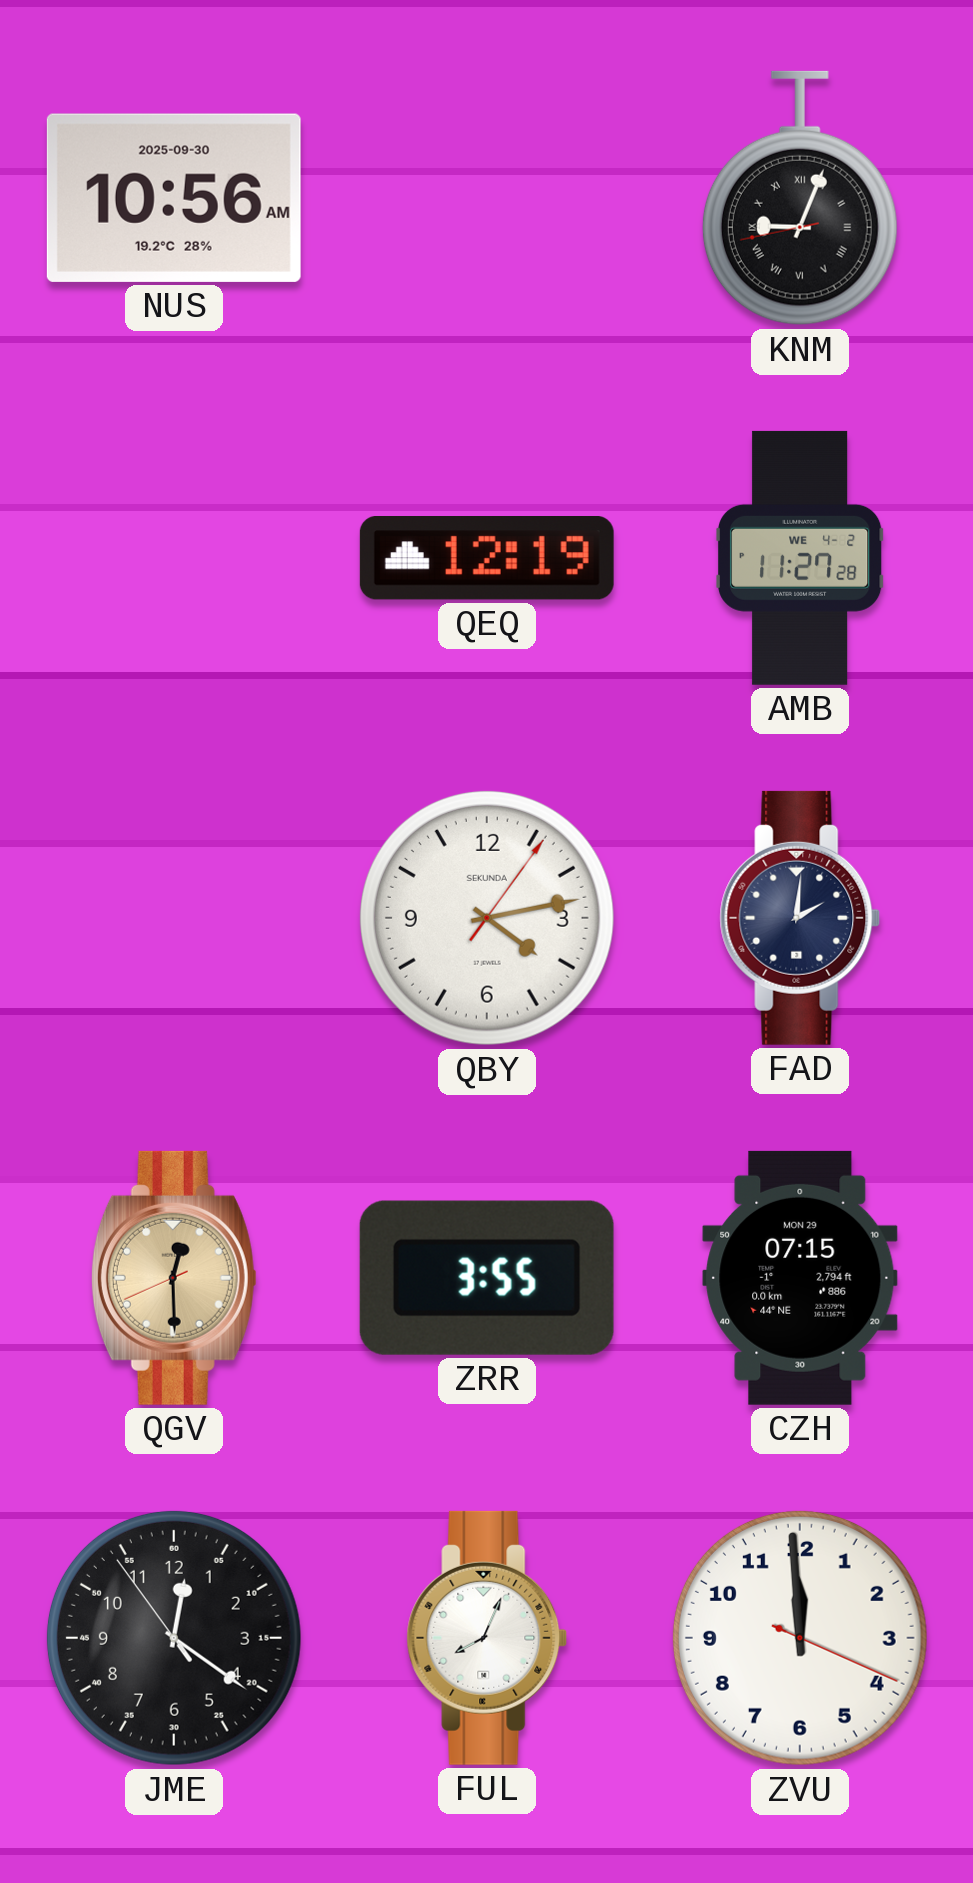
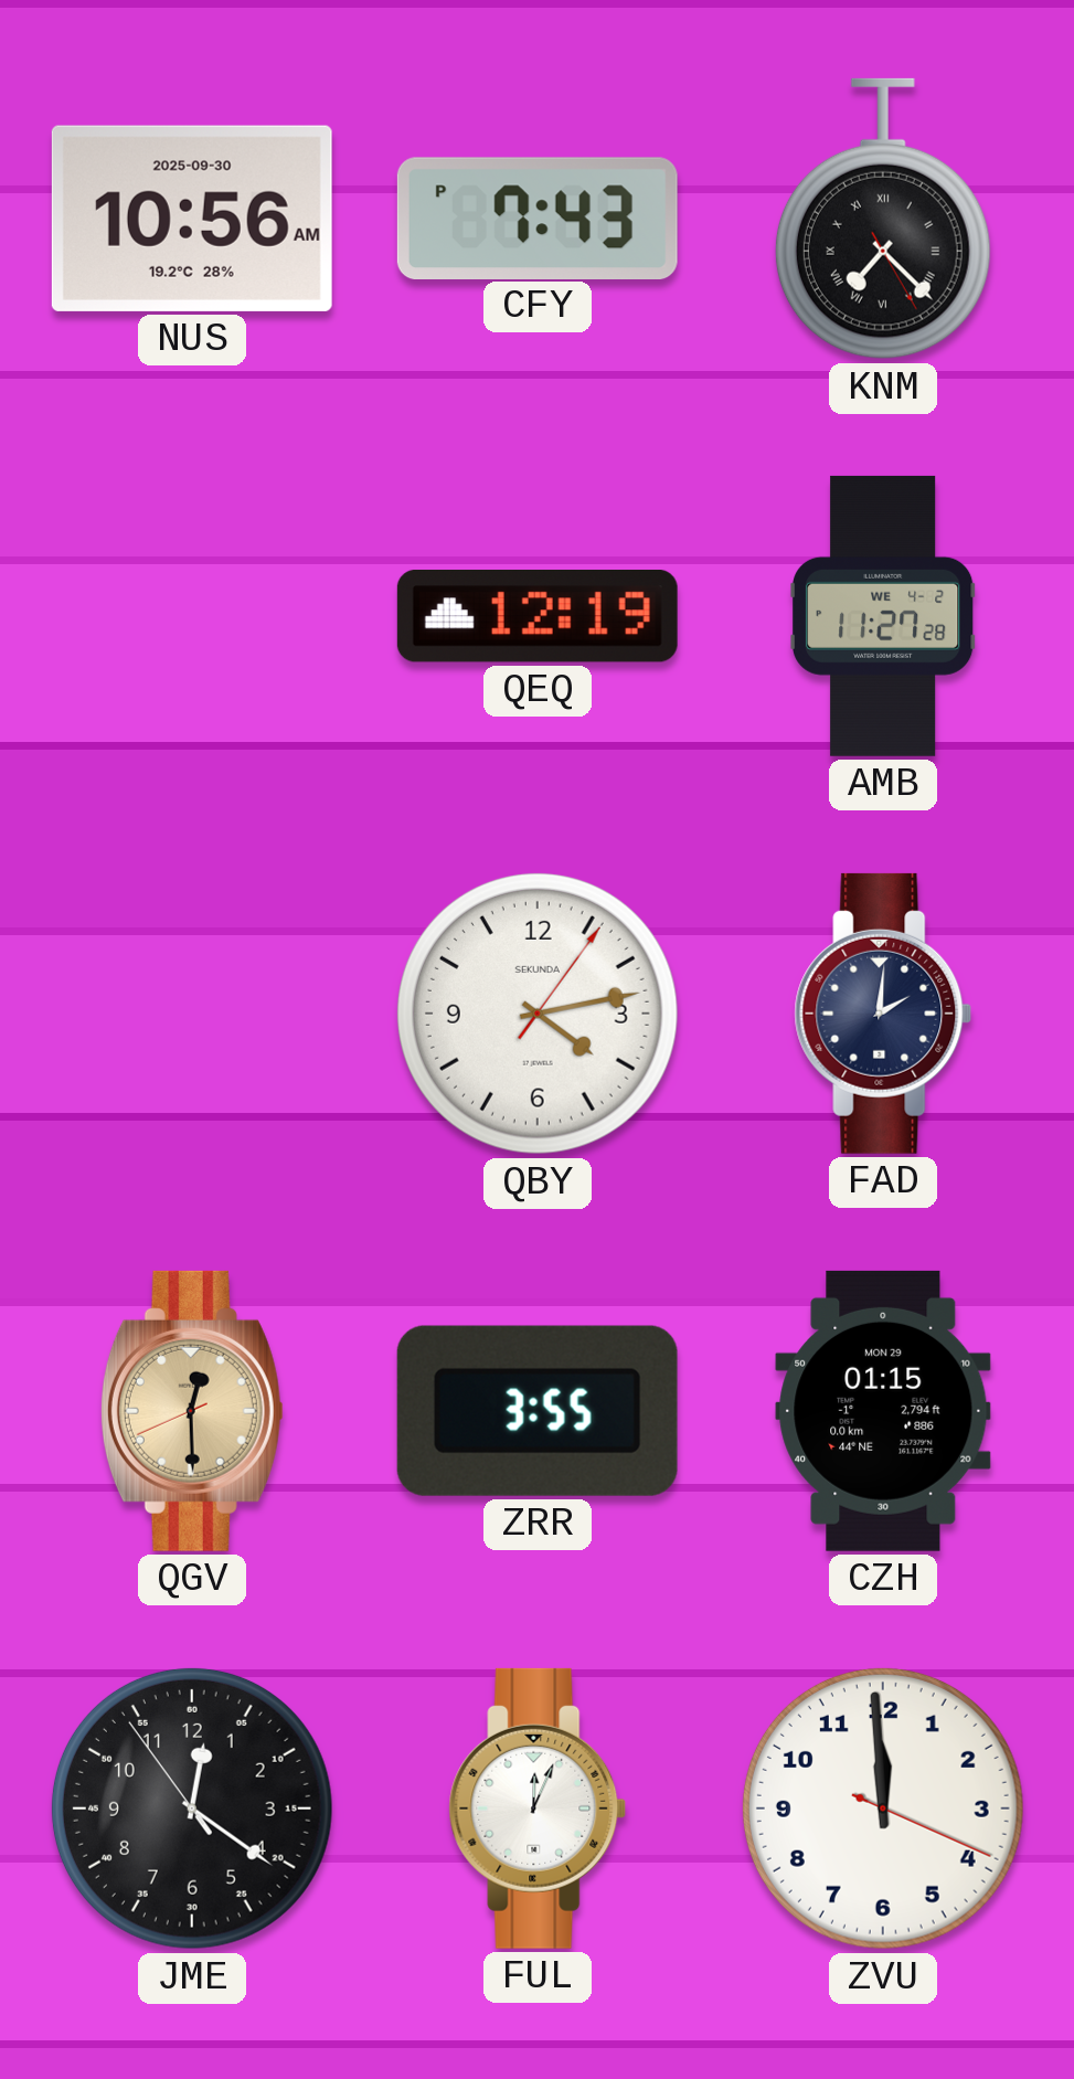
CFY: none -> 7:43
KNM: 9:03 -> 7:22
CZH: 07:15 -> 01:15
FUL: 8:04 -> 12:04
